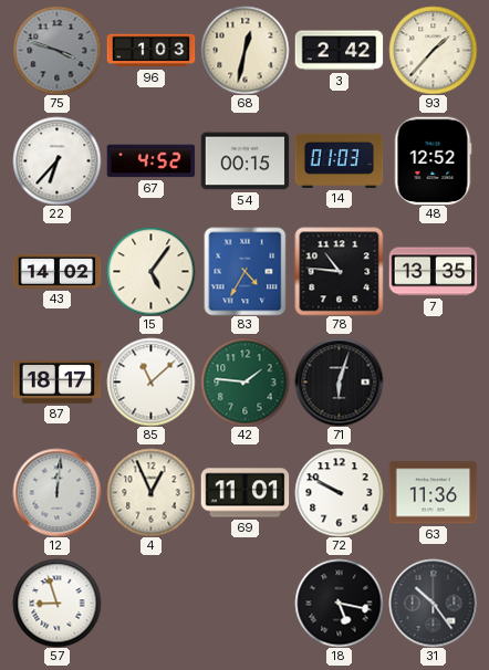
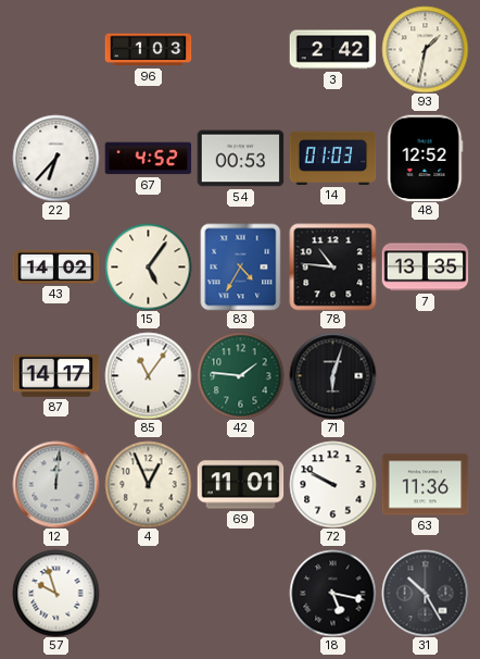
75: 3:48 -> none
68: 12:32 -> none
93: 1:37 -> 1:32
54: 00:15 -> 00:53
87: 18:17 -> 14:17
85: 11:08 -> 11:06
57: 8:57 -> 9:57
31: 10:24 -> 10:25
